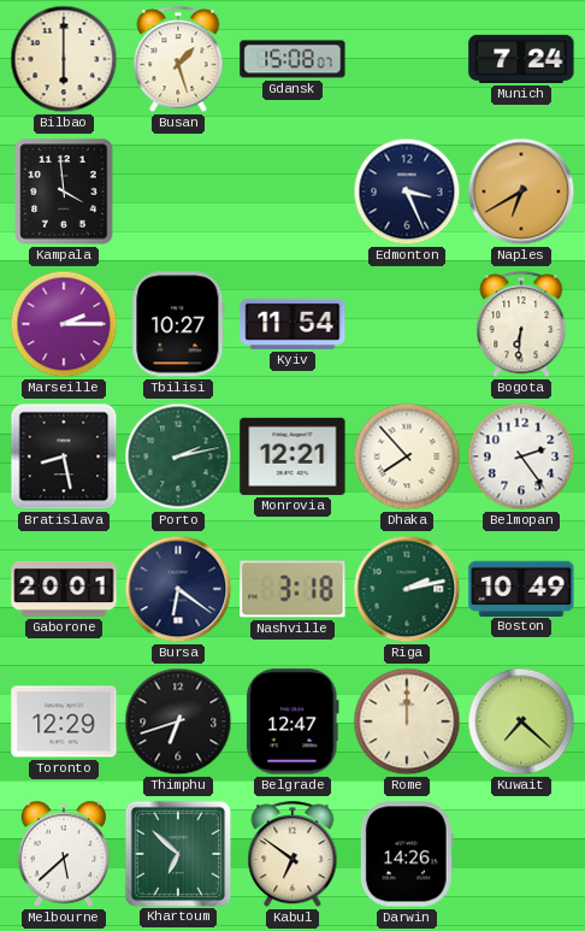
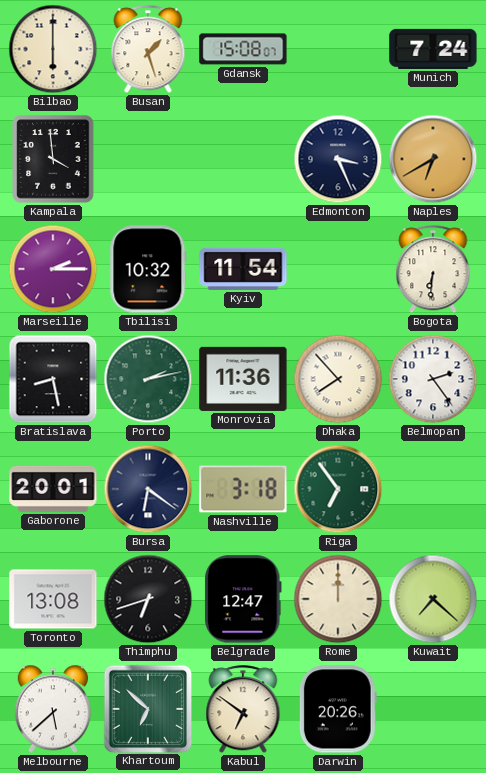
Tbilisi: 10:27 -> 10:32
Monrovia: 12:21 -> 11:36
Riga: 2:13 -> 6:54
Boston: 10:49 -> none
Toronto: 12:29 -> 13:08
Darwin: 14:26 -> 20:26
